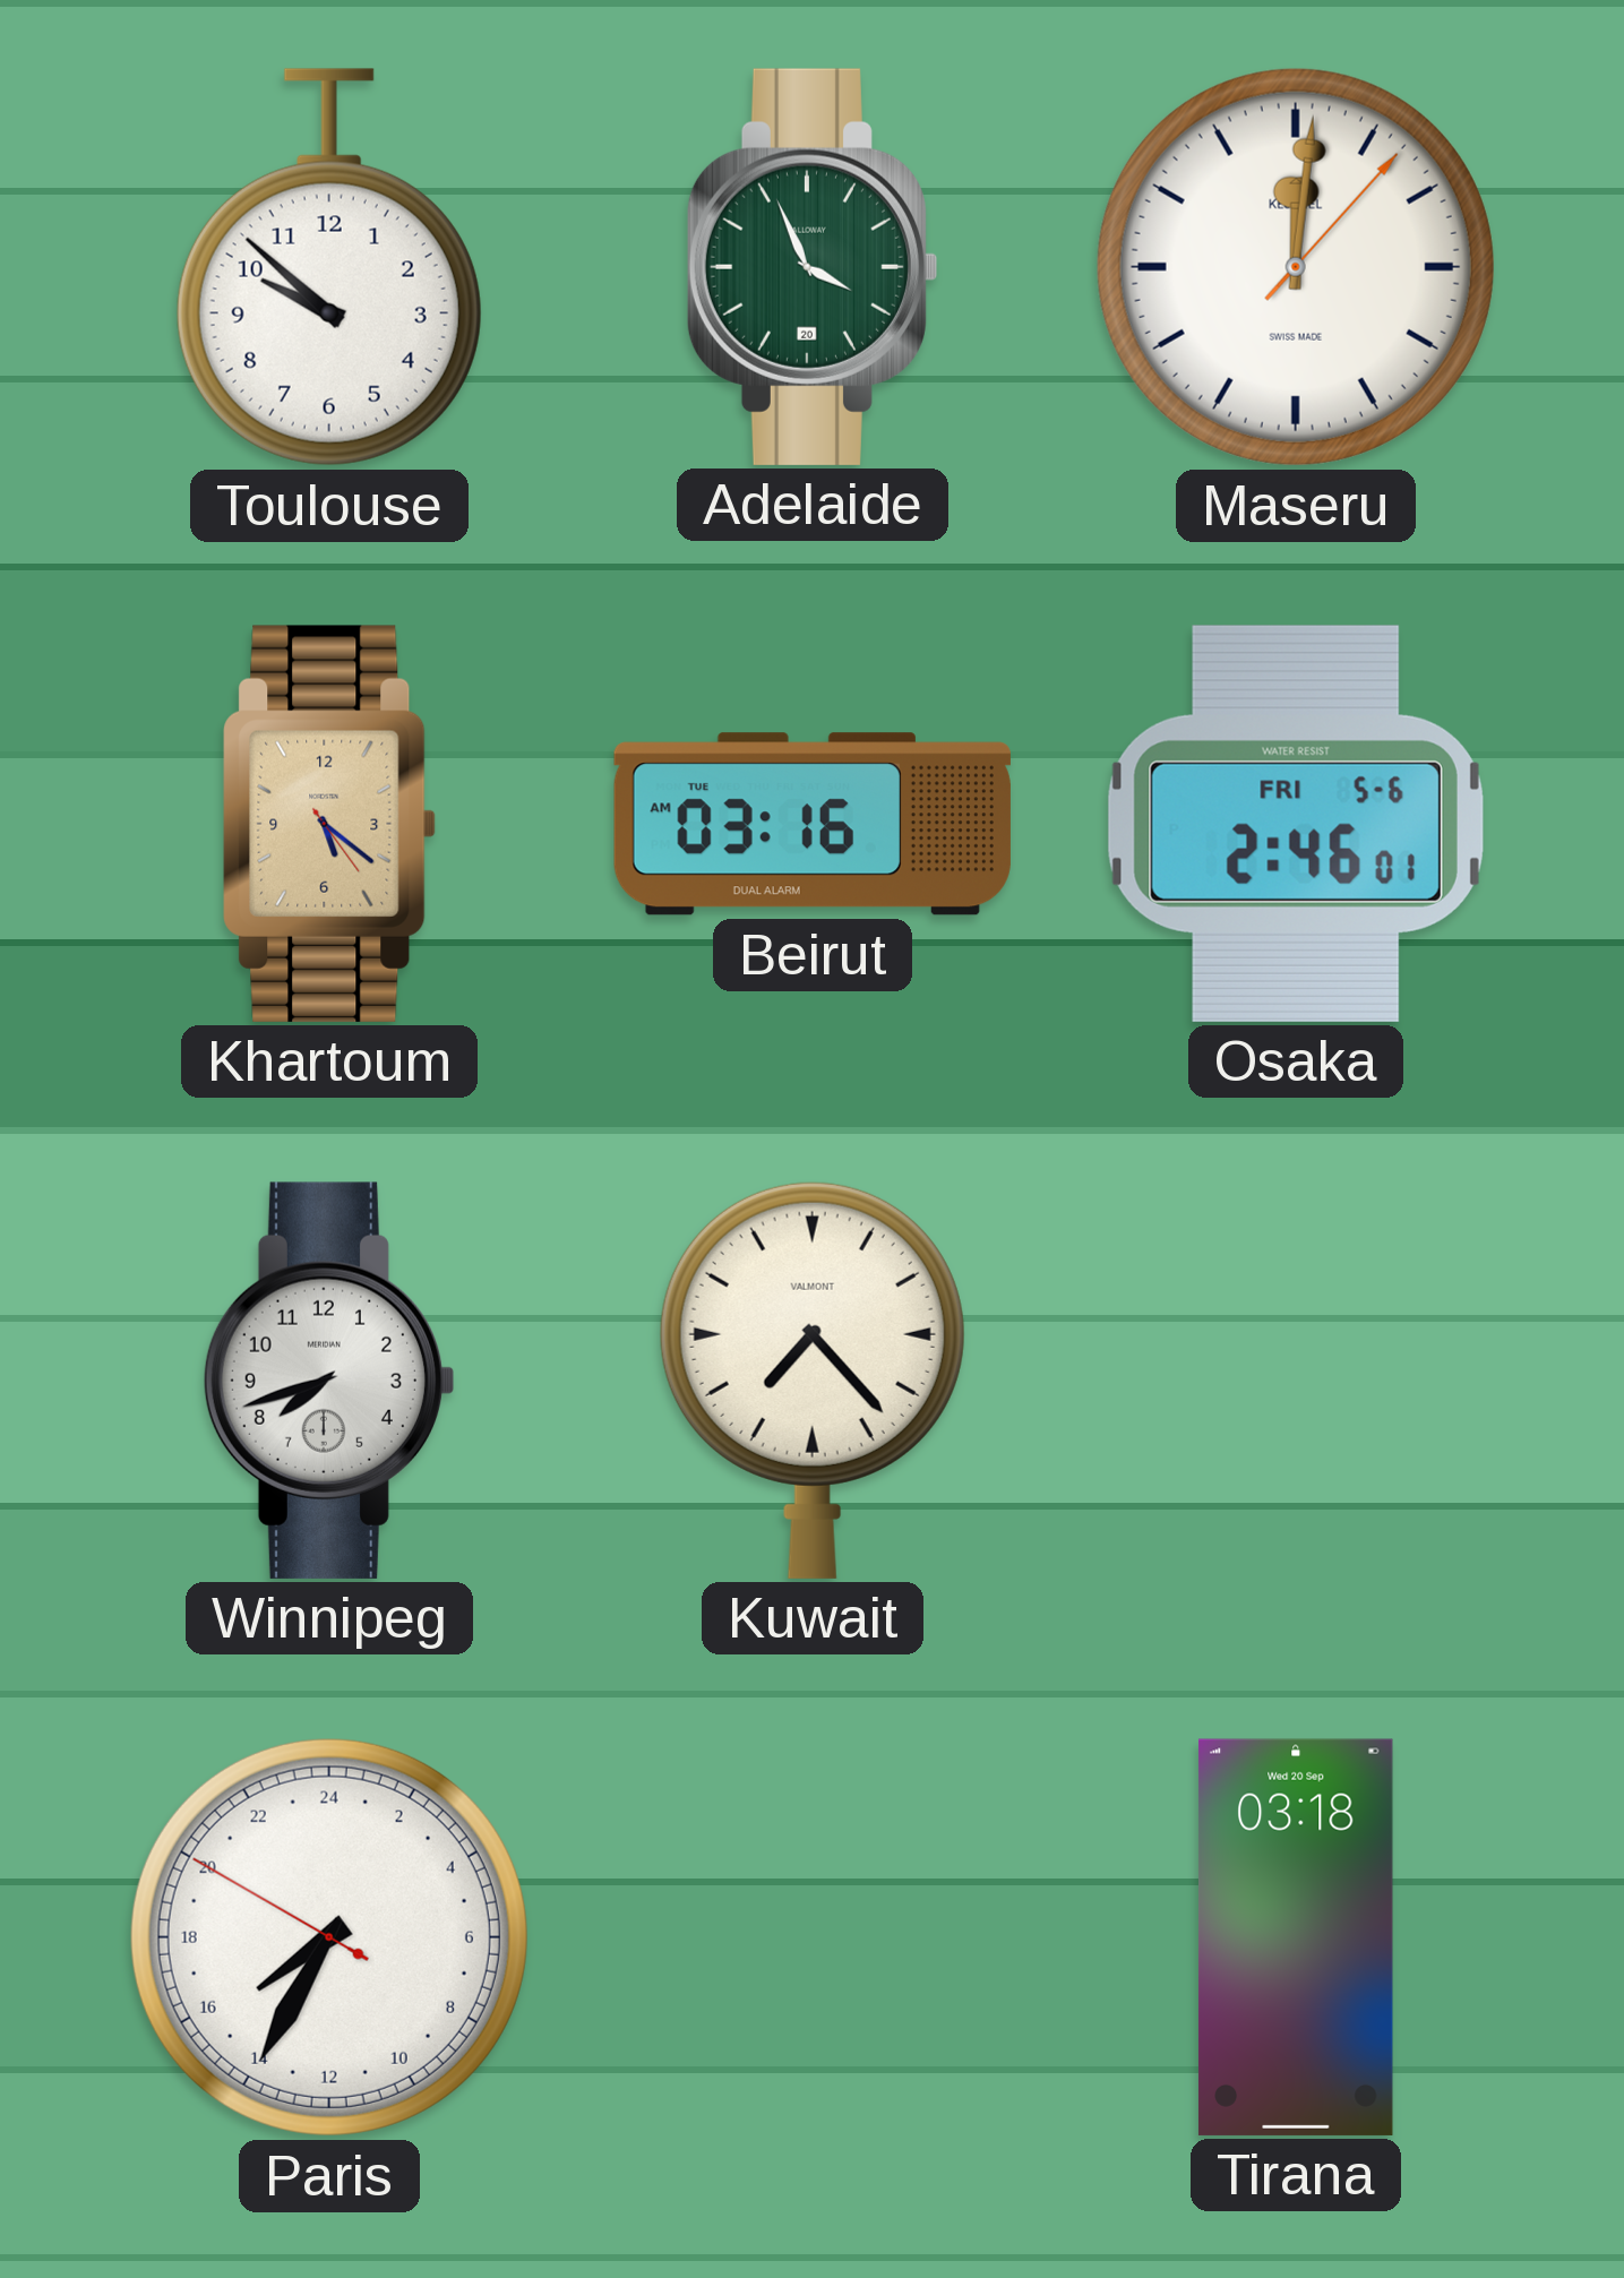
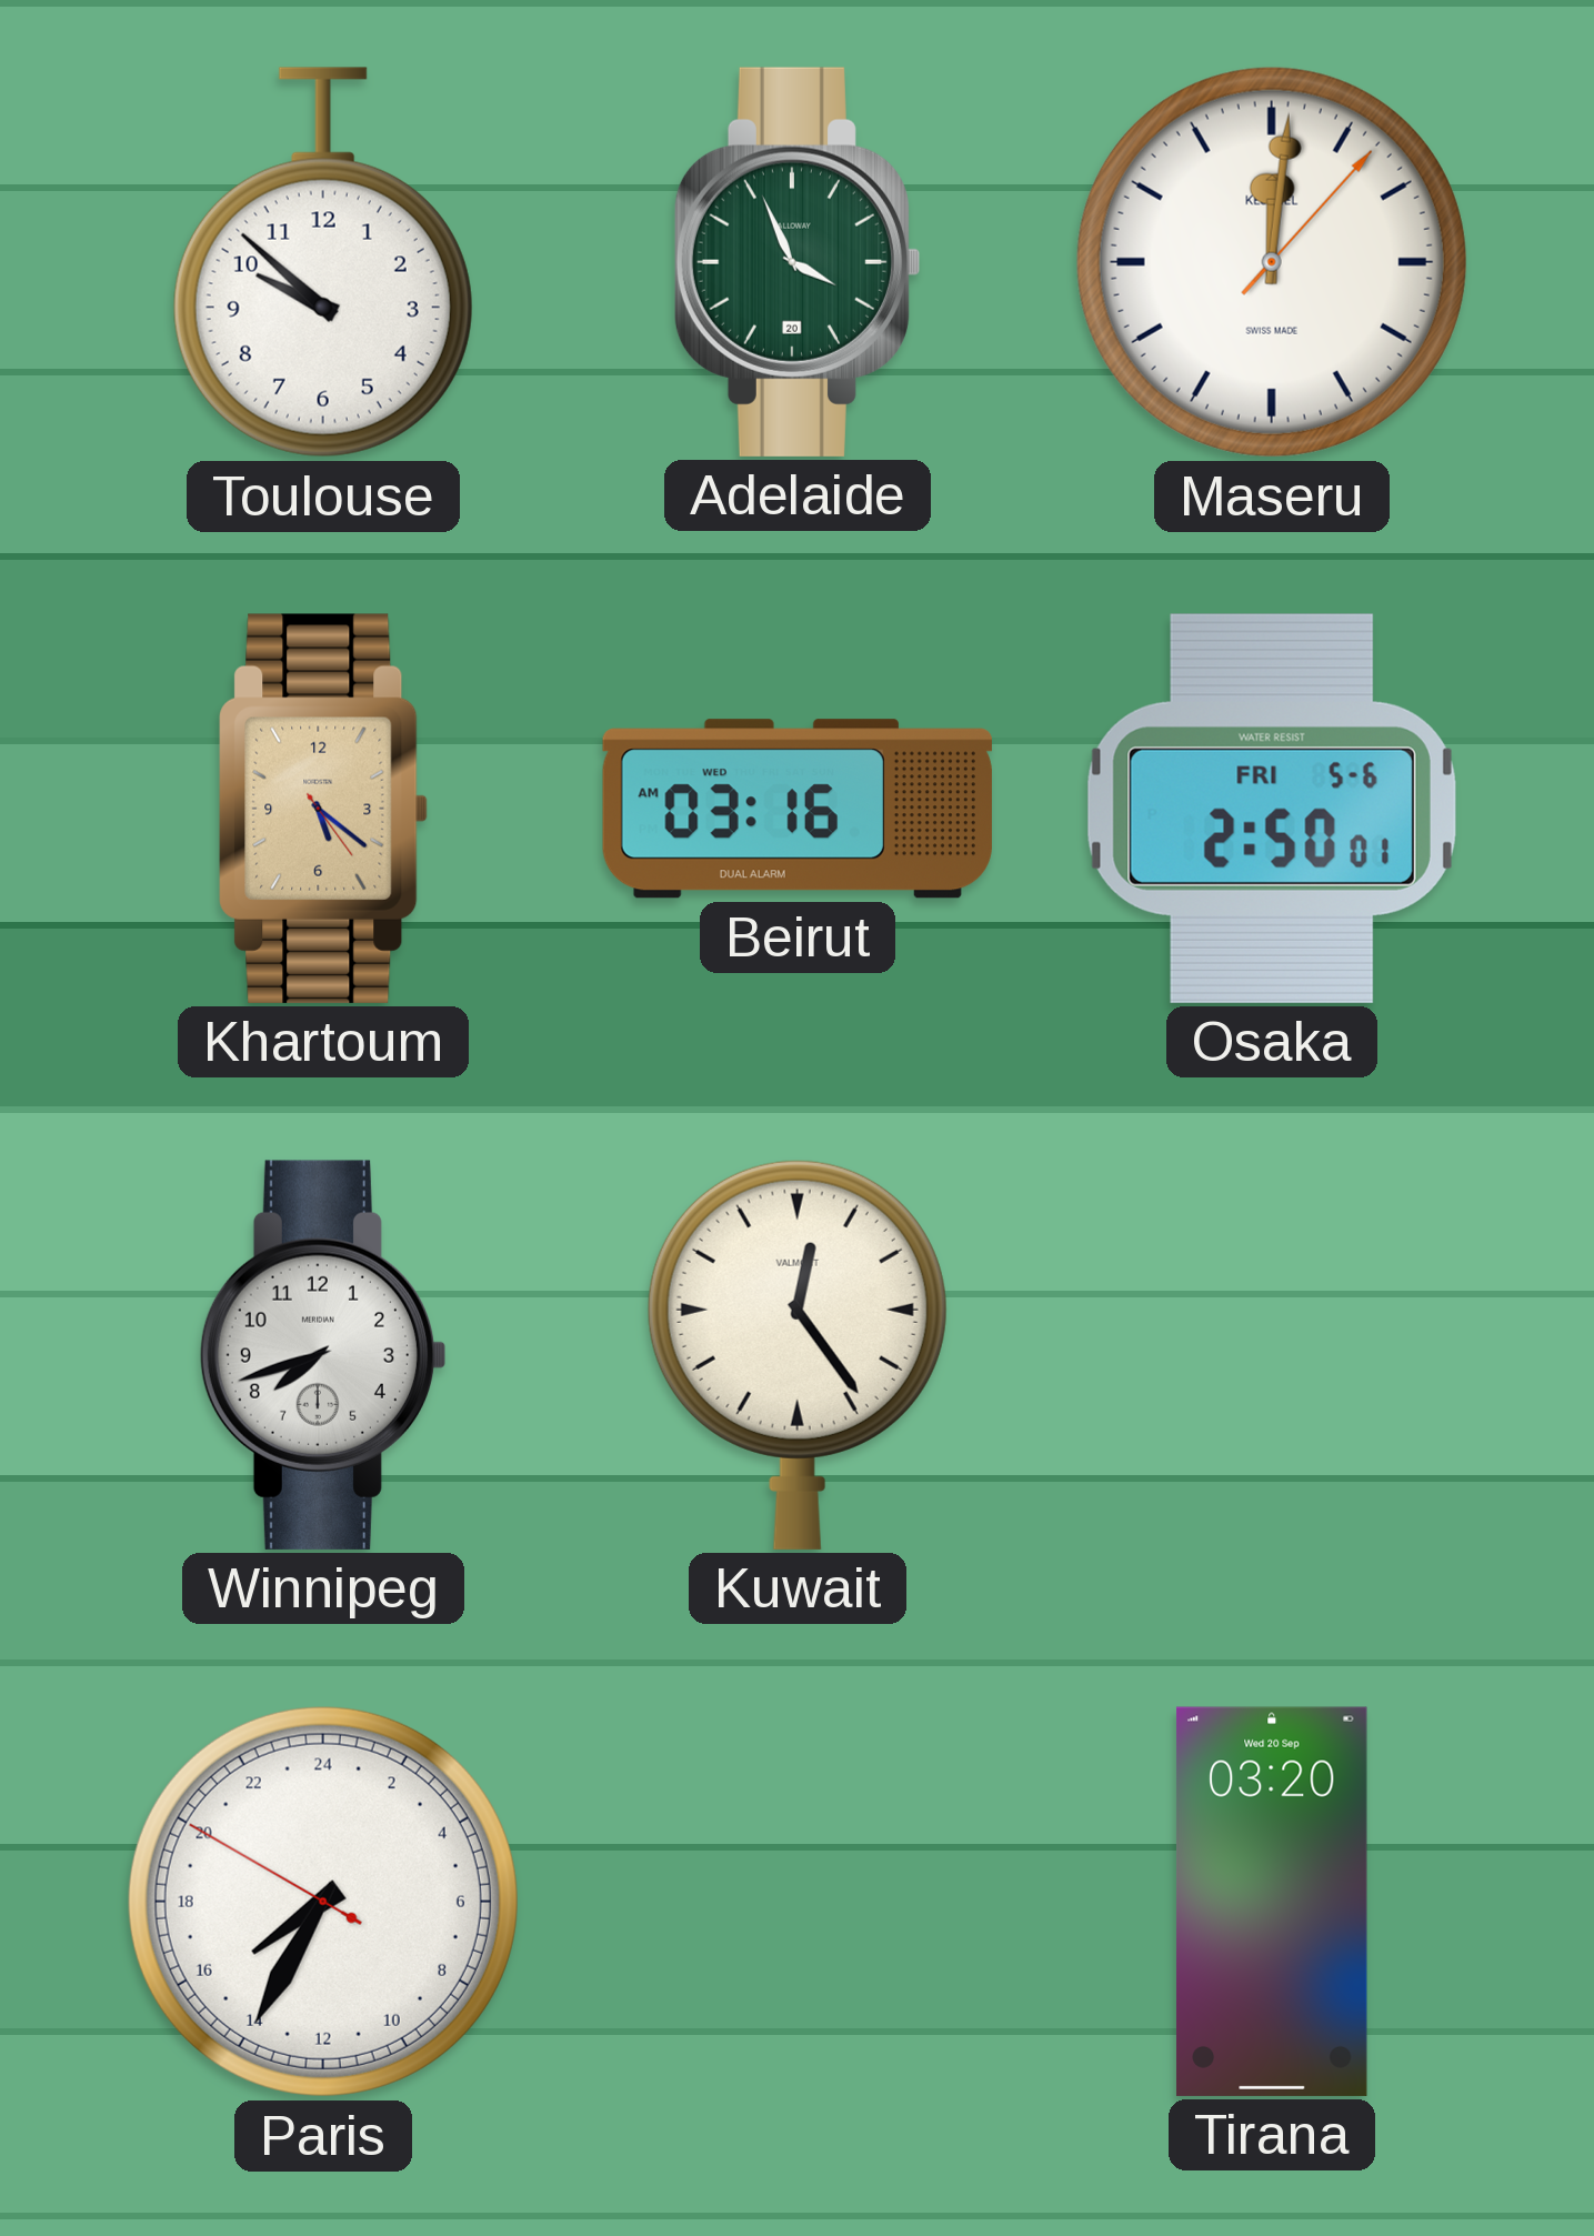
Beirut date: TUE -> WED
Osaka: 2:46 -> 2:50
Kuwait: 7:23 -> 12:24
Tirana: 03:18 -> 03:20
